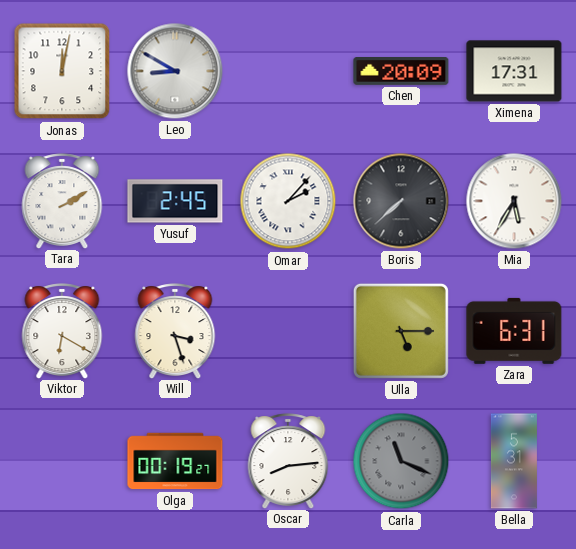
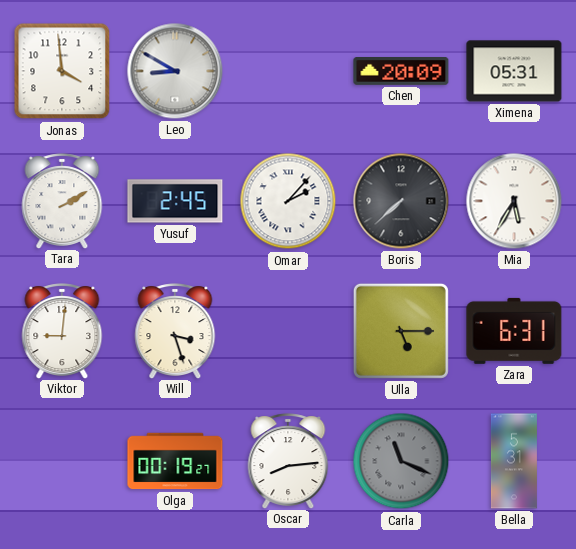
Jonas: 12:02 -> 3:59
Ximena: 17:31 -> 05:31
Viktor: 6:20 -> 9:01
